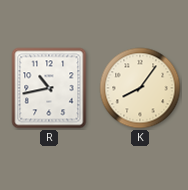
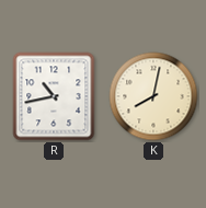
K: 8:06 -> 8:02
